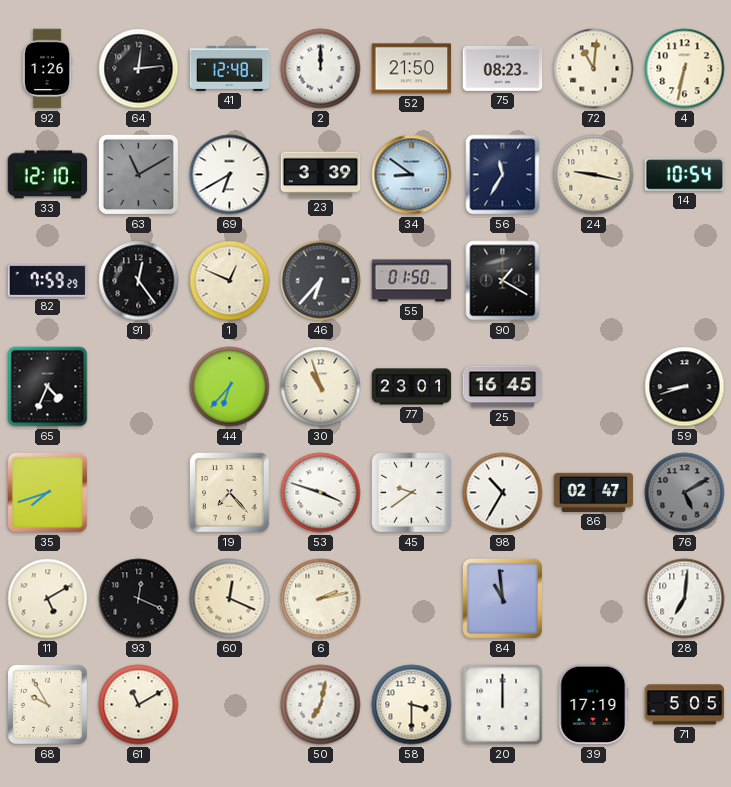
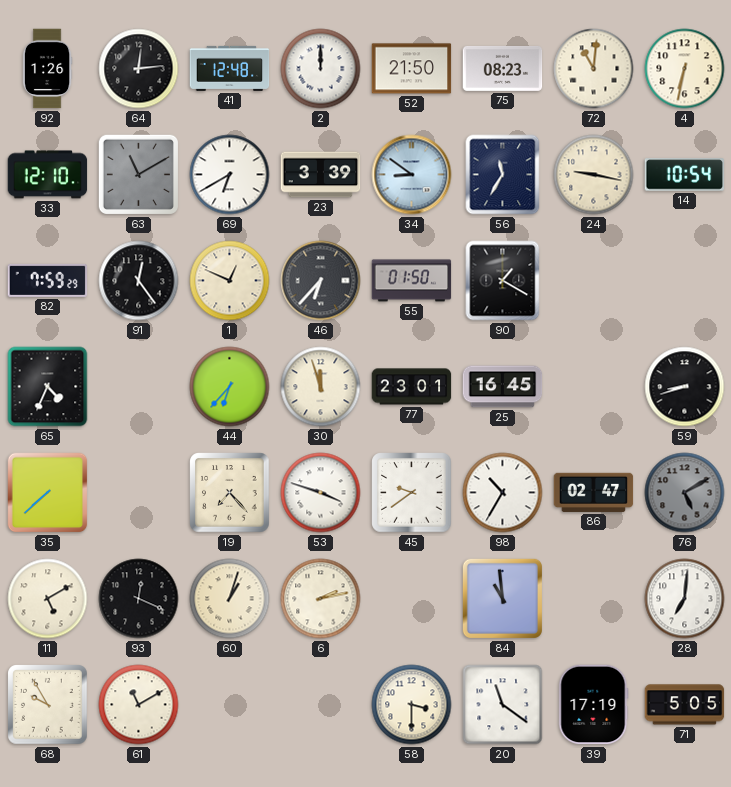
30: 10:57 -> 11:57
35: 7:42 -> 7:38
60: 12:19 -> 1:03
50: 7:02 -> none
20: 12:00 -> 11:21
